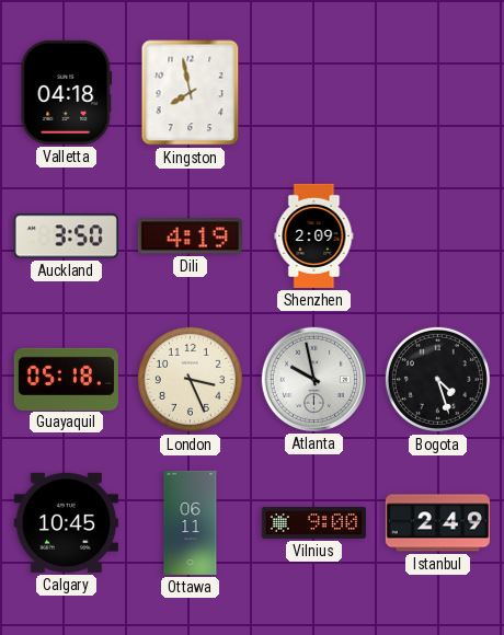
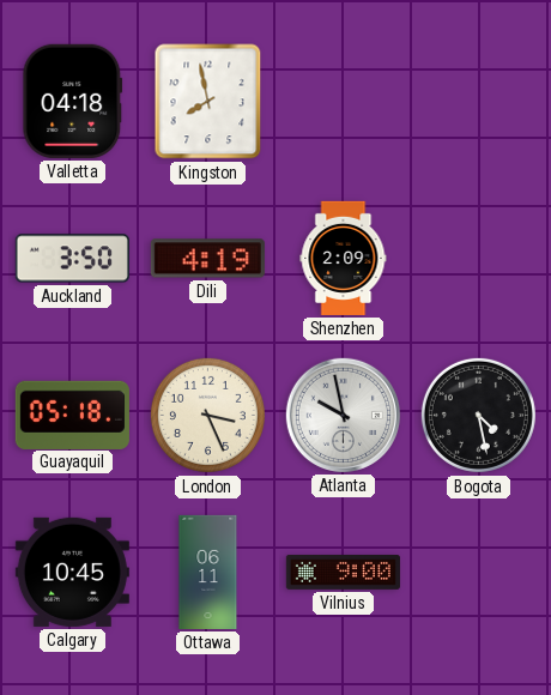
Bogota: 4:27 -> 4:28
Istanbul: 2:49 -> none
